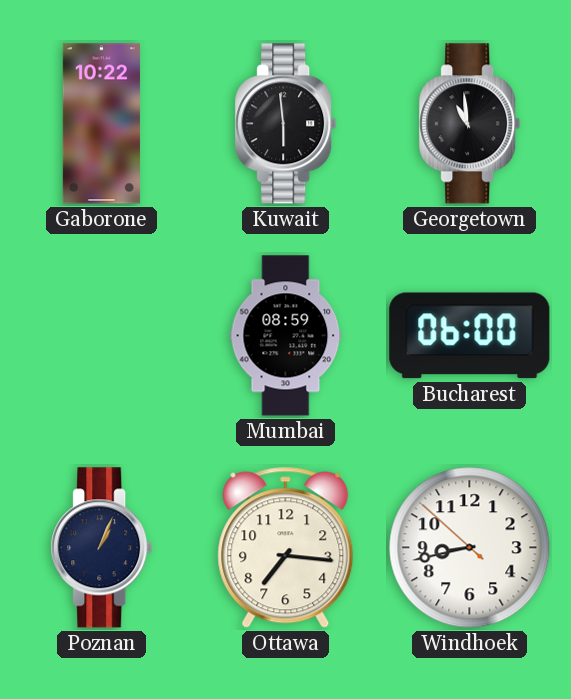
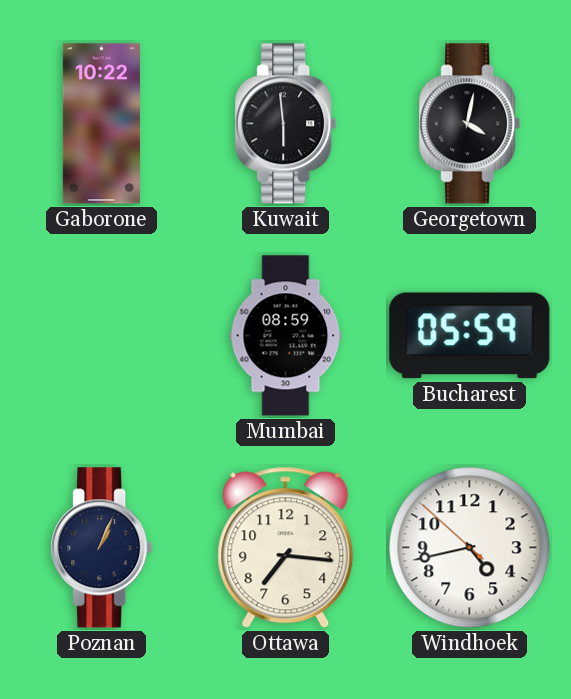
Georgetown: 10:59 -> 4:02
Bucharest: 06:00 -> 05:59
Windhoek: 8:42 -> 4:42
